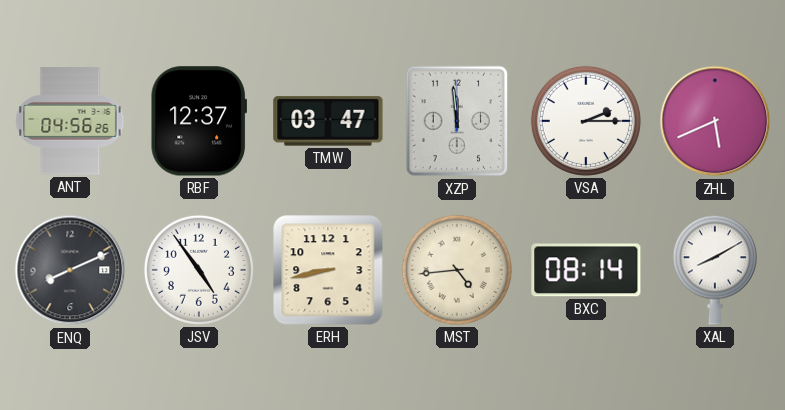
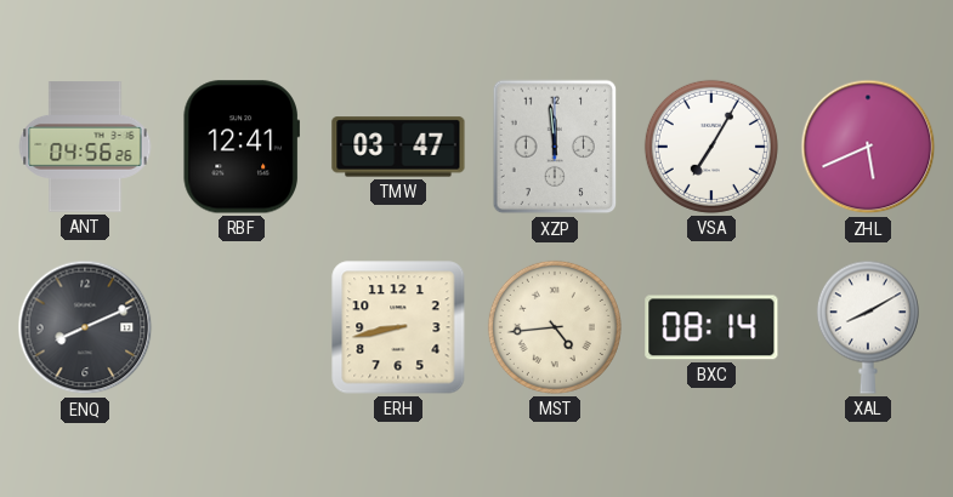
RBF: 12:37 -> 12:41
VSA: 2:15 -> 7:05
JSV: 4:54 -> none
